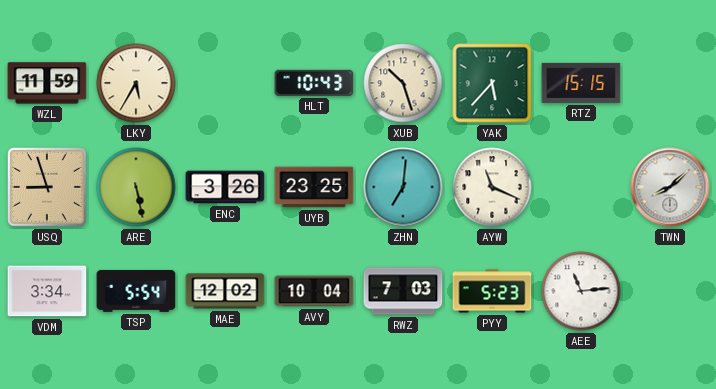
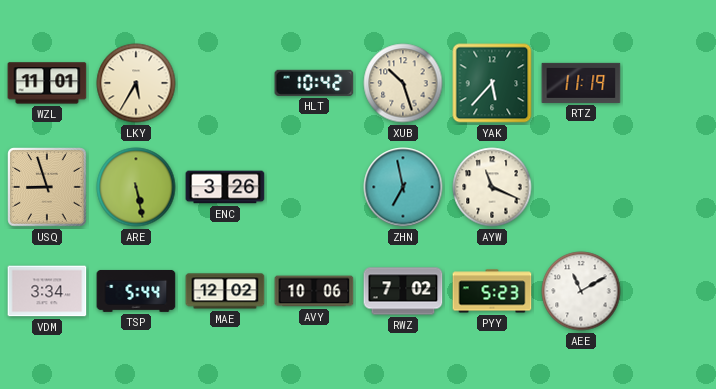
WZL: 11:59 -> 11:01
HLT: 10:43 -> 10:42
RTZ: 15:15 -> 11:19
UYB: 23:25 -> none
ZHN: 7:01 -> 6:58
TWN: 8:08 -> none
TSP: 5:54 -> 5:44
AVY: 10:04 -> 10:06
RWZ: 7:03 -> 7:02
AEE: 11:14 -> 11:10
